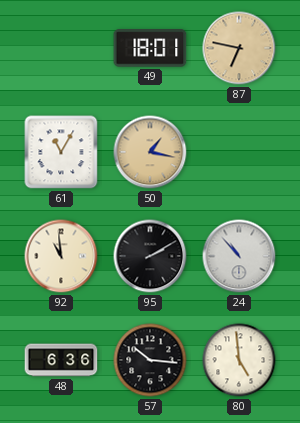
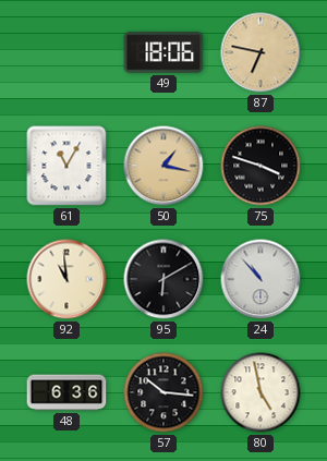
49: 18:01 -> 18:06
75: none -> 3:48
95: 2:10 -> 6:10
80: 4:59 -> 4:58
